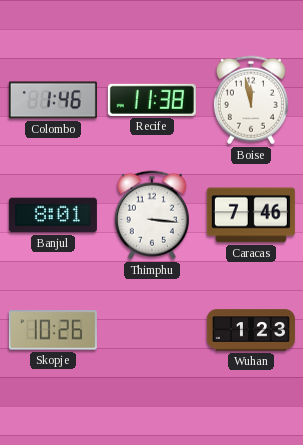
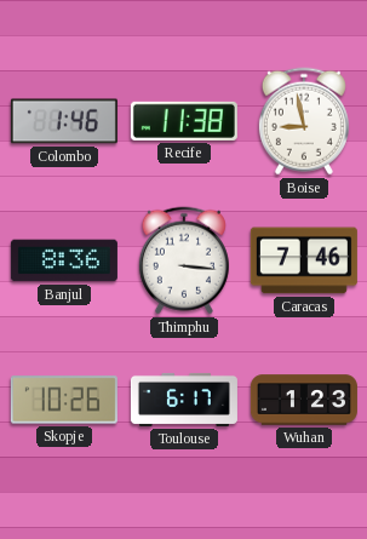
Boise: 11:58 -> 8:58
Banjul: 8:01 -> 8:36
Toulouse: none -> 6:17
